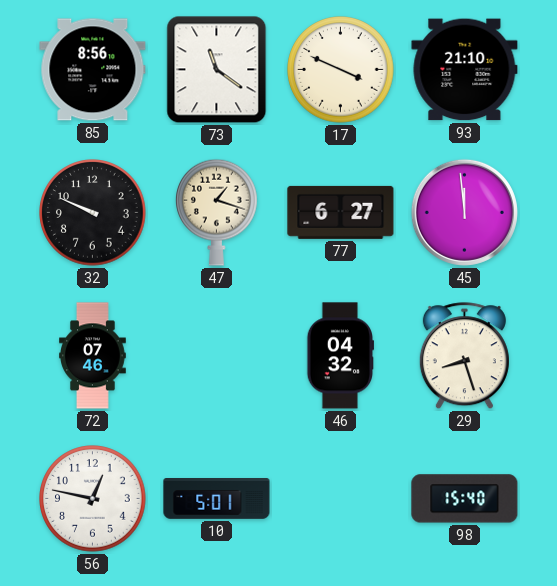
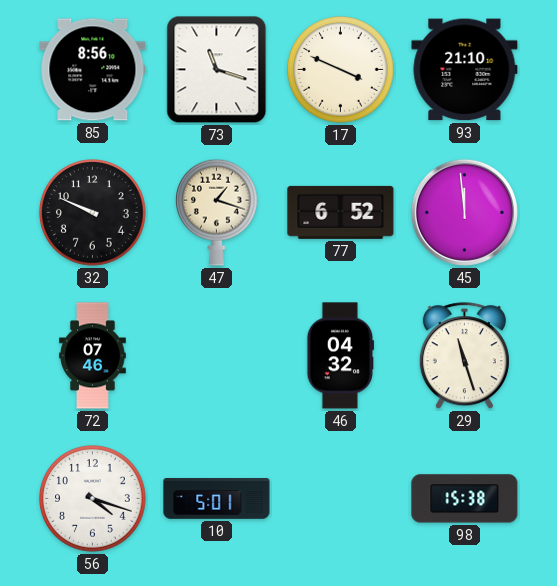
73: 11:21 -> 11:18
77: 6:27 -> 6:52
29: 8:27 -> 11:27
56: 12:47 -> 4:18
98: 15:40 -> 15:38
